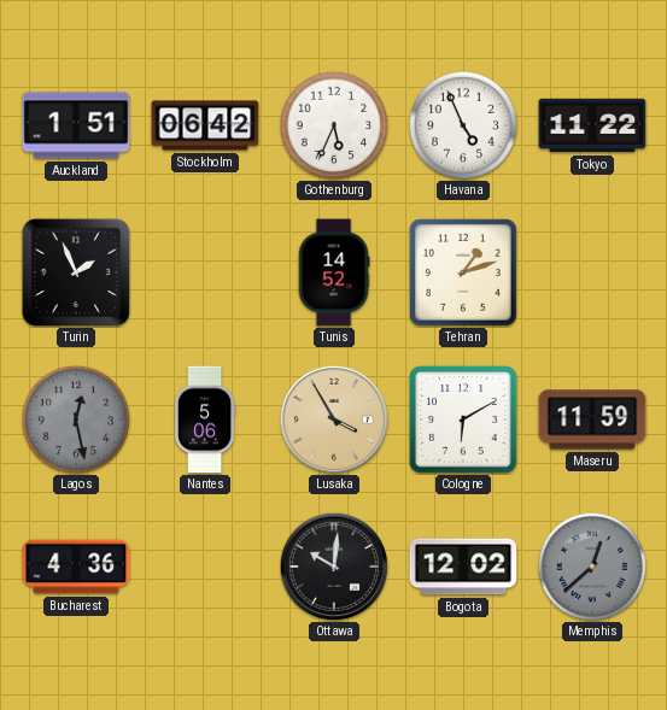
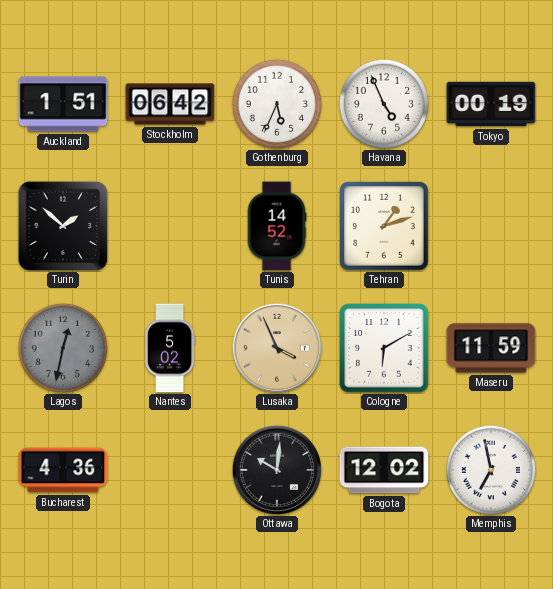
Tokyo: 11:22 -> 00:19
Turin: 1:56 -> 1:52
Lagos: 12:28 -> 12:32
Nantes: 5:06 -> 5:02
Lusaka: 3:55 -> 3:56
Memphis: 12:38 -> 6:58
Memphis dial: grey -> white
